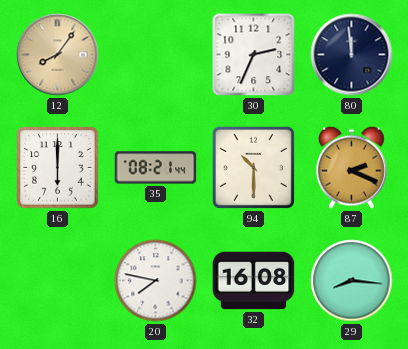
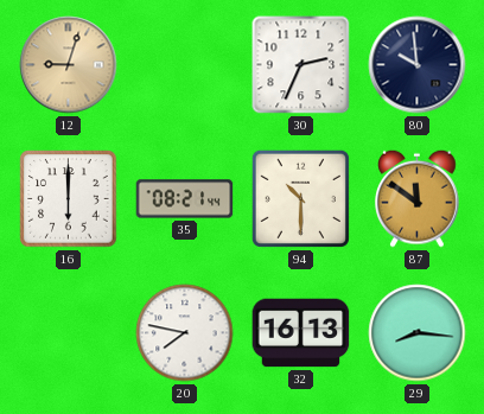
12: 8:06 -> 9:03
80: 11:59 -> 9:59
87: 2:19 -> 11:51
32: 16:08 -> 16:13
